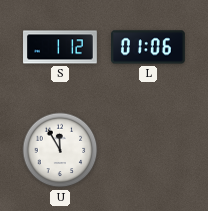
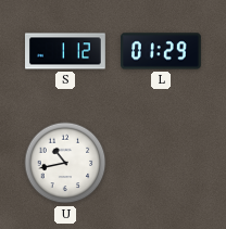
L: 01:06 -> 01:29
U: 11:55 -> 10:43
